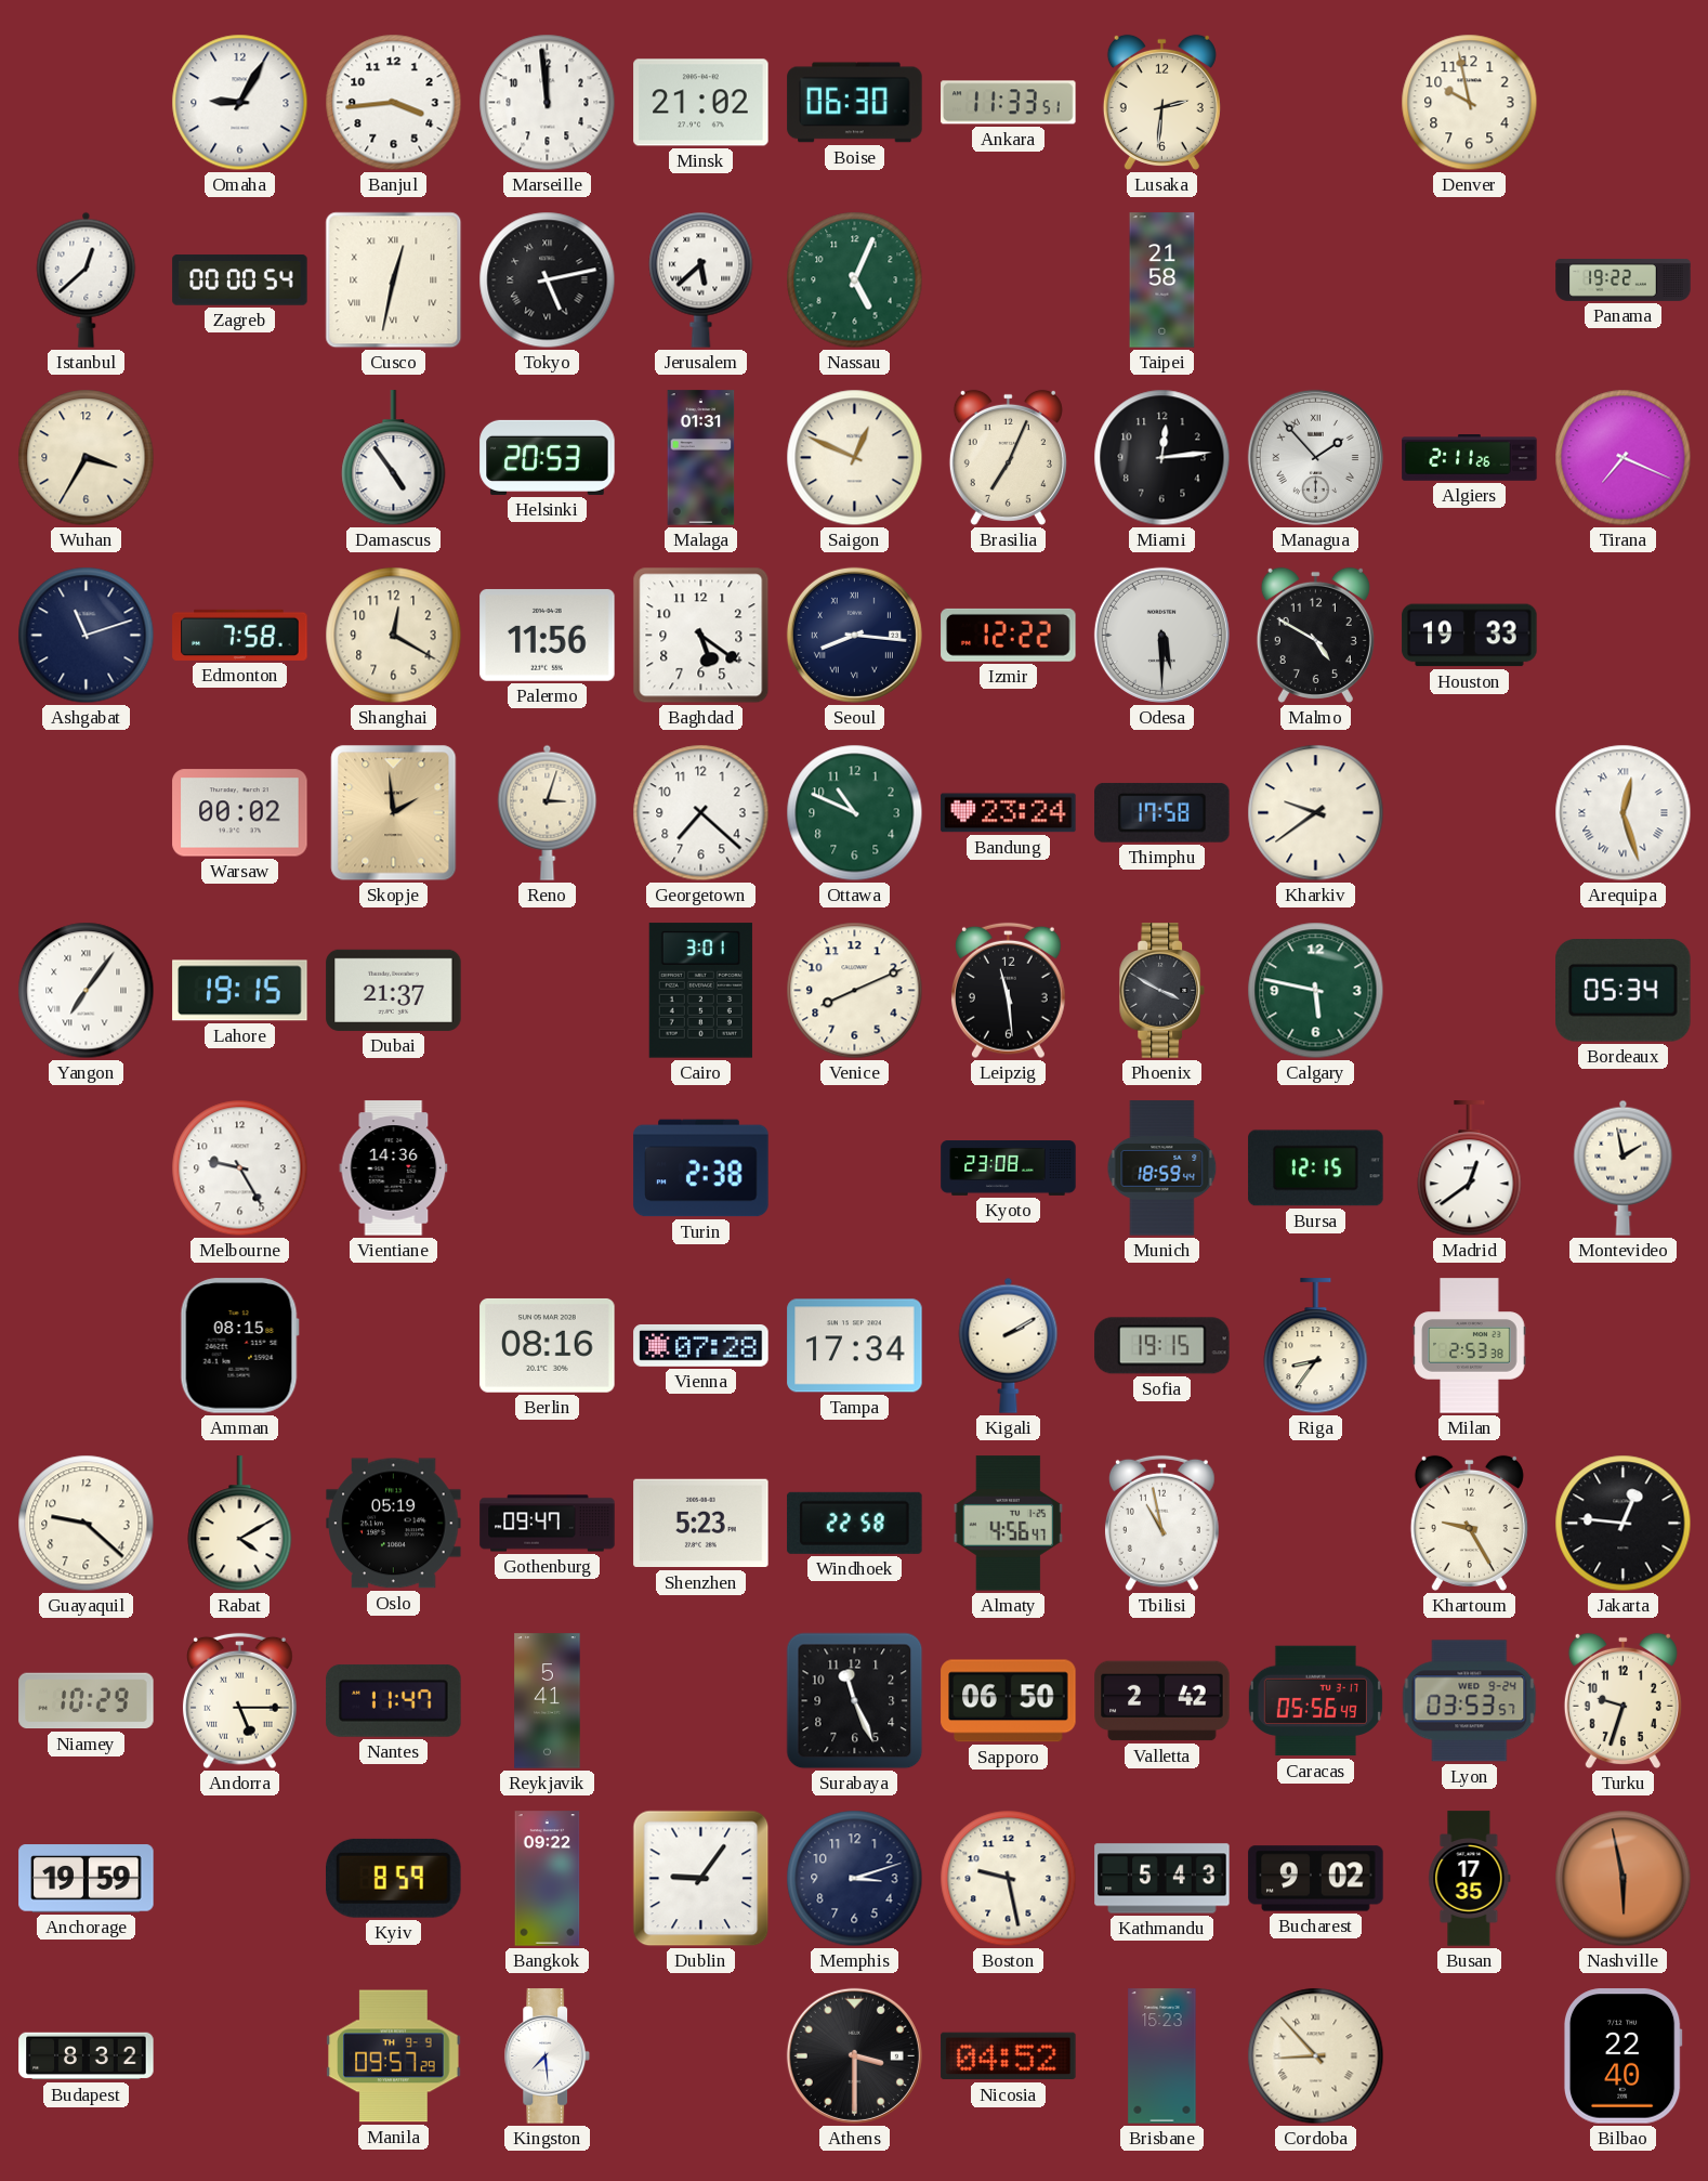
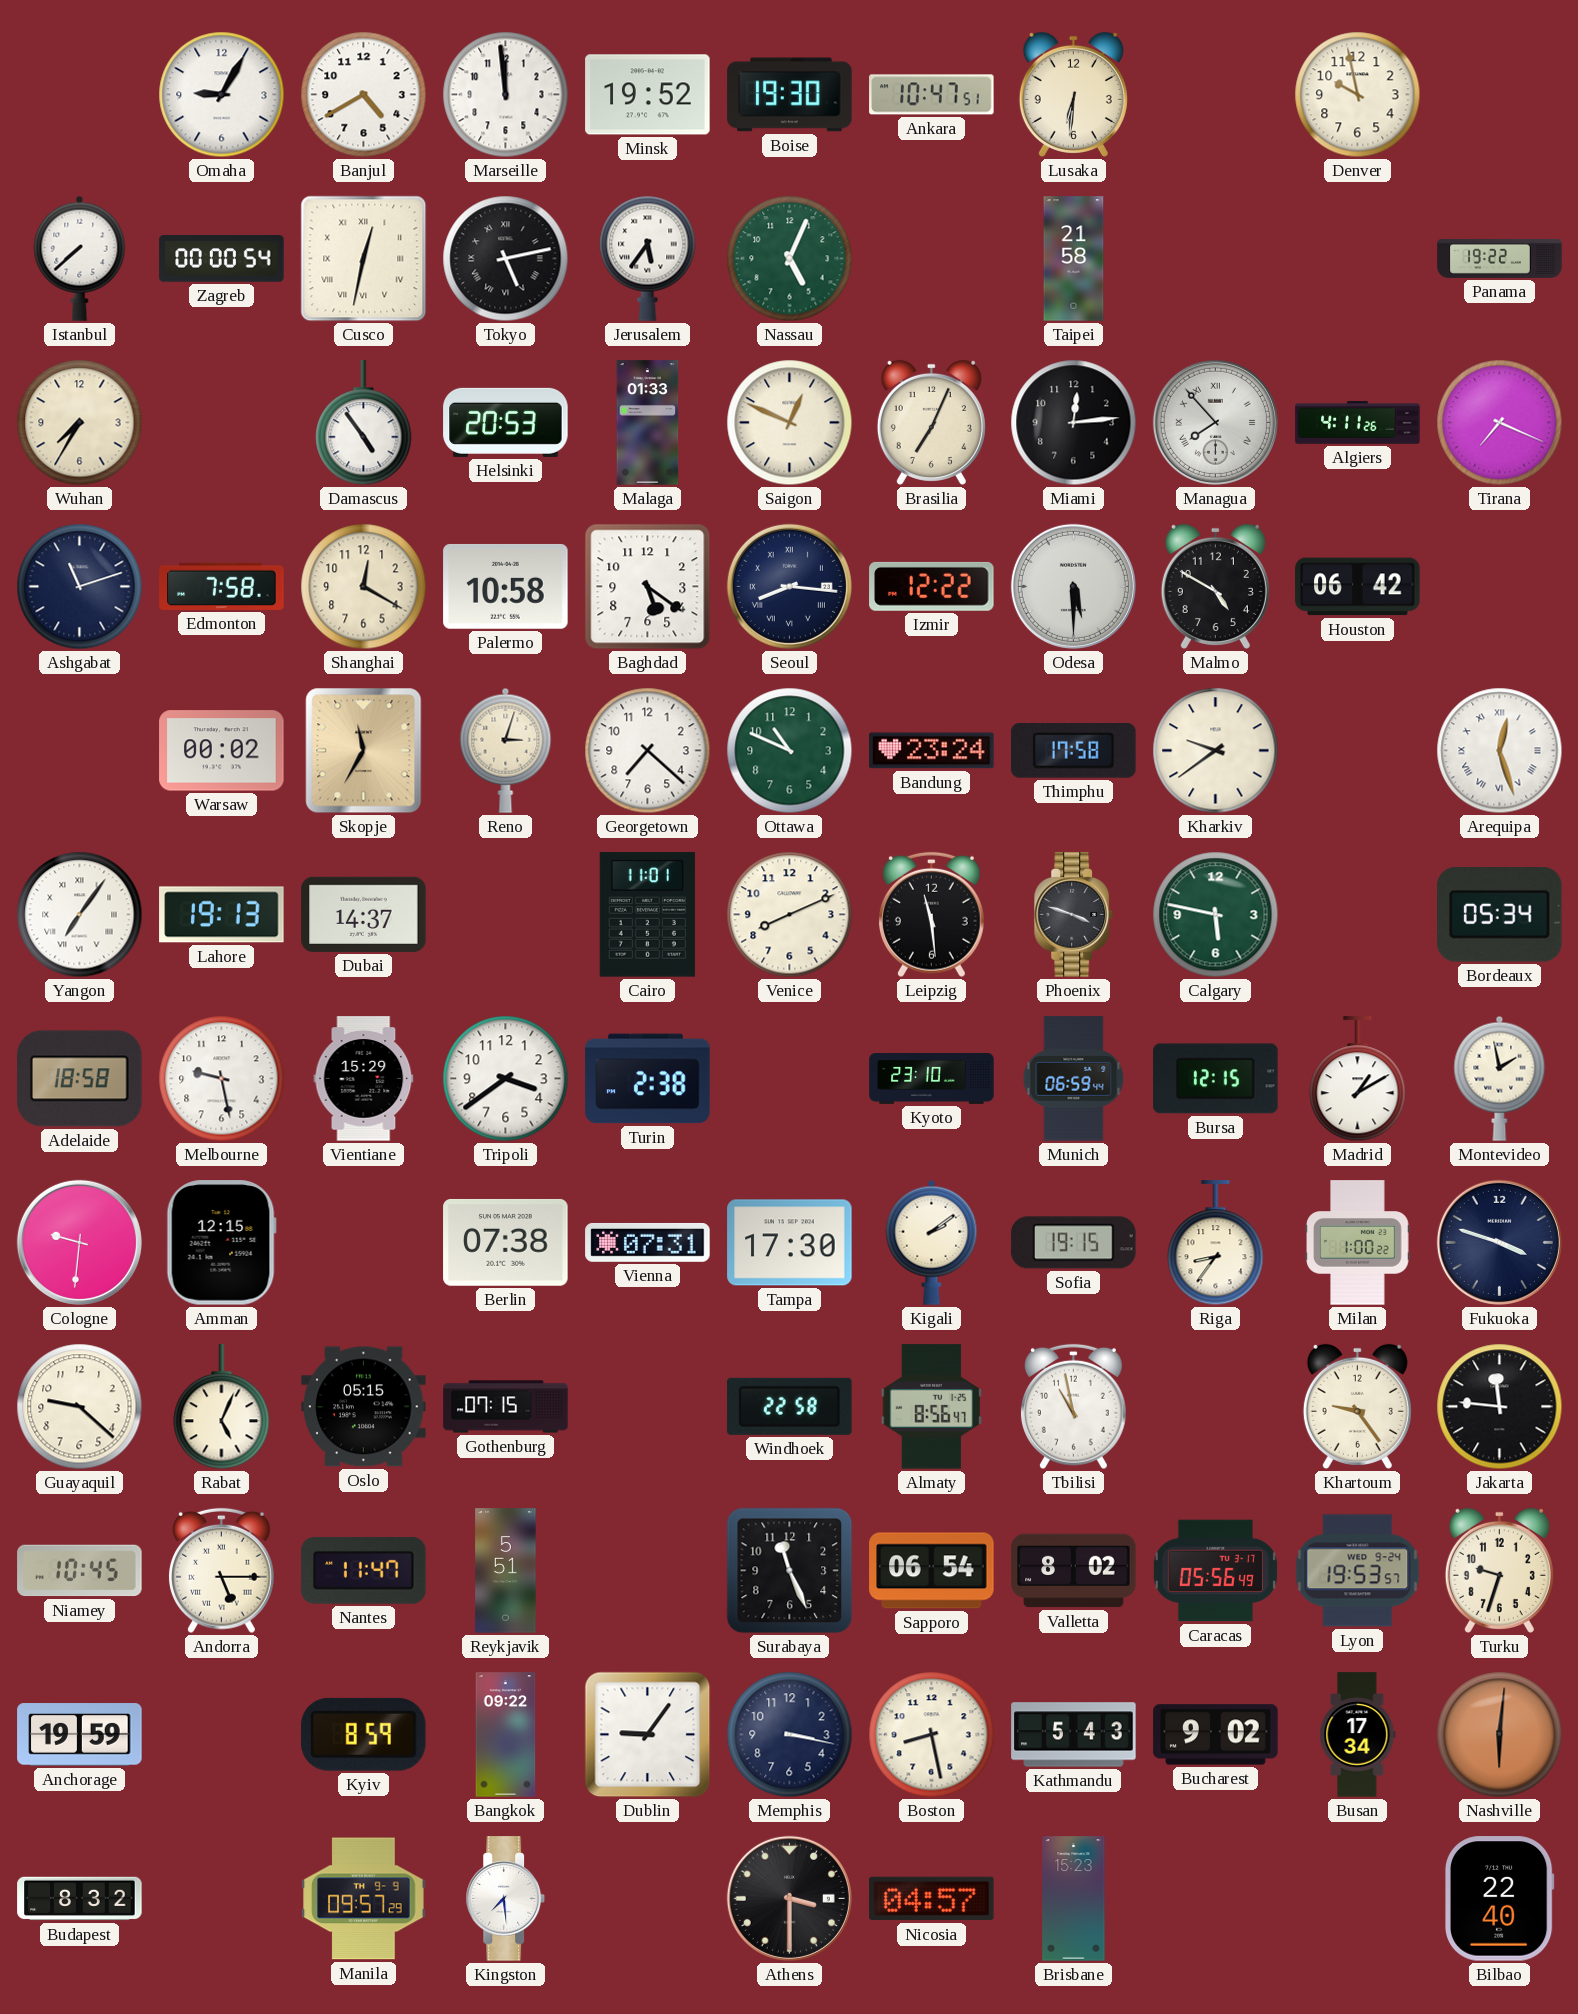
Banjul: 3:44 -> 4:40
Minsk: 21:02 -> 19:52
Boise: 06:30 -> 19:30
Ankara: 11:33 -> 10:47
Lusaka: 2:31 -> 6:31
Istanbul: 12:38 -> 7:38
Jerusalem: 5:38 -> 5:36
Wuhan: 3:35 -> 7:35
Malaga: 01:31 -> 01:33
Managua: 1:53 -> 7:53
Algiers: 2:11 -> 4:11
Palermo: 11:56 -> 10:58
Houston: 19:33 -> 06:42
Skopje: 1:59 -> 11:35
Lahore: 19:15 -> 19:13
Dubai: 21:37 -> 14:37
Cairo: 3:01 -> 11:01
Phoenix: 3:50 -> 3:48
Adelaide: none -> 18:58
Melbourne: 9:25 -> 9:28
Vientiane: 14:36 -> 15:29
Tripoli: none -> 3:39
Kyoto: 23:08 -> 23:10
Munich: 18:59 -> 06:59
Madrid: 12:39 -> 1:10
Cologne: none -> 9:31
Amman: 08:15 -> 12:15
Berlin: 08:16 -> 07:38
Vienna: 07:28 -> 07:31
Tampa: 17:34 -> 17:30
Kigali: 2:10 -> 2:09
Milan: 2:53 -> 1:00
Fukuoka: none -> 3:48
Rabat: 4:10 -> 5:04
Oslo: 05:19 -> 05:15
Gothenburg: 09:47 -> 07:15
Shenzhen: 5:23 -> none
Almaty: 4:56 -> 8:56
Khartoum: 9:25 -> 9:24
Jakarta: 12:46 -> 11:46
Niamey: 10:29 -> 10:45
Reykjavik: 5:41 -> 5:51
Sapporo: 06:50 -> 06:54
Valletta: 2:42 -> 8:02
Lyon: 03:53 -> 19:53
Memphis: 3:12 -> 3:17
Boston: 9:28 -> 8:28
Busan: 17:35 -> 17:34
Nashville: 5:58 -> 6:01
Nicosia: 04:52 -> 04:57
Cordoba: 8:53 -> none
